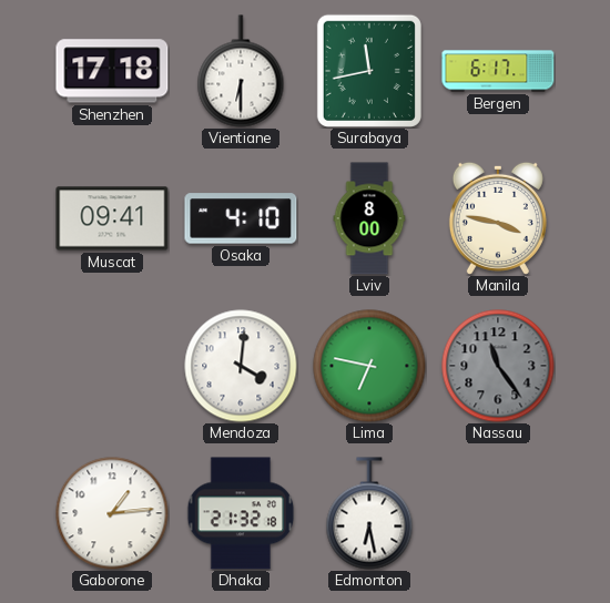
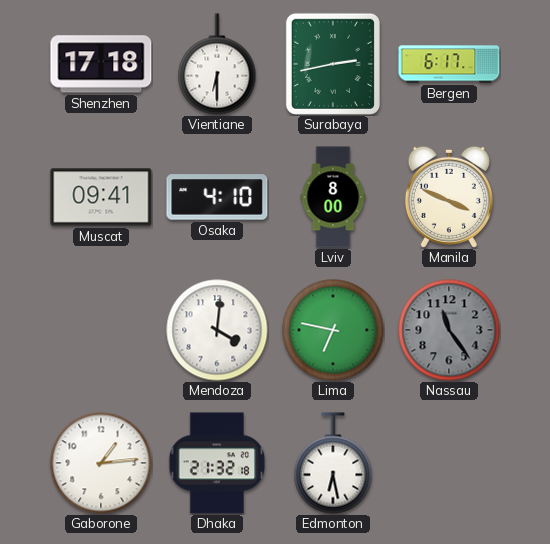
Surabaya: 11:43 -> 2:43
Manila: 3:47 -> 3:49
